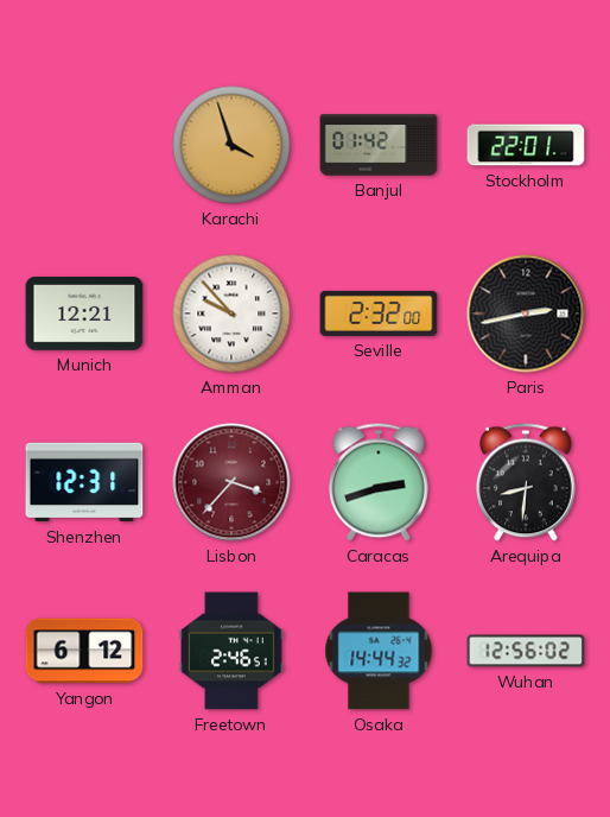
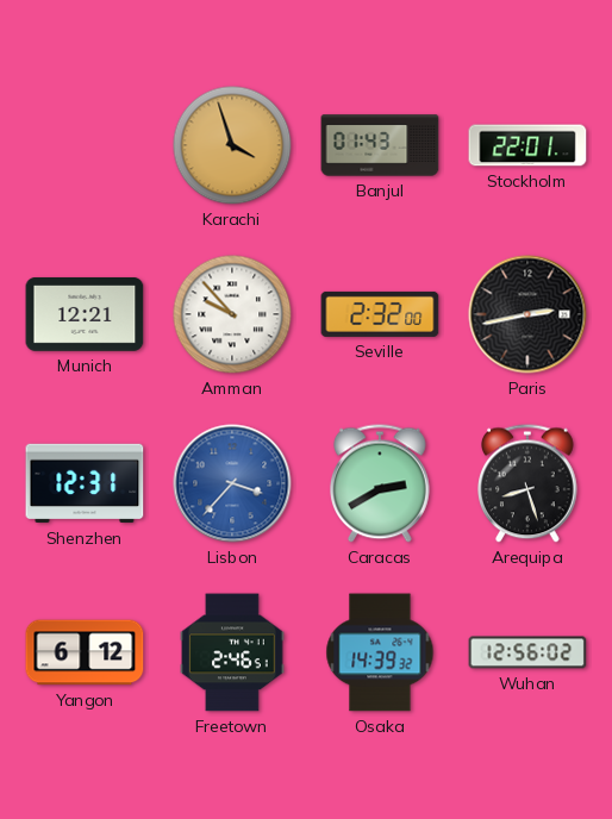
Banjul: 01:42 -> 01:43
Lisbon dial: burgundy -> blue
Caracas: 2:42 -> 2:40
Arequipa: 8:31 -> 8:27
Osaka: 14:44 -> 14:39
